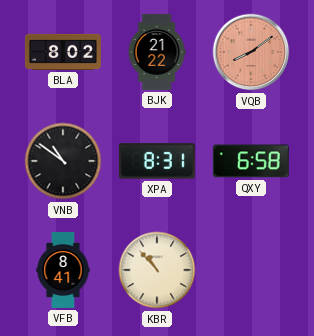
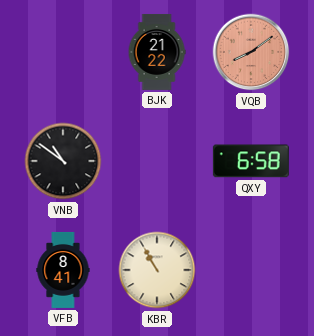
BLA: 8:02 -> none
XPA: 8:31 -> none
KBR: 10:53 -> 10:55
